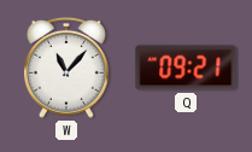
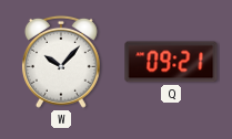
W: 11:07 -> 10:07
